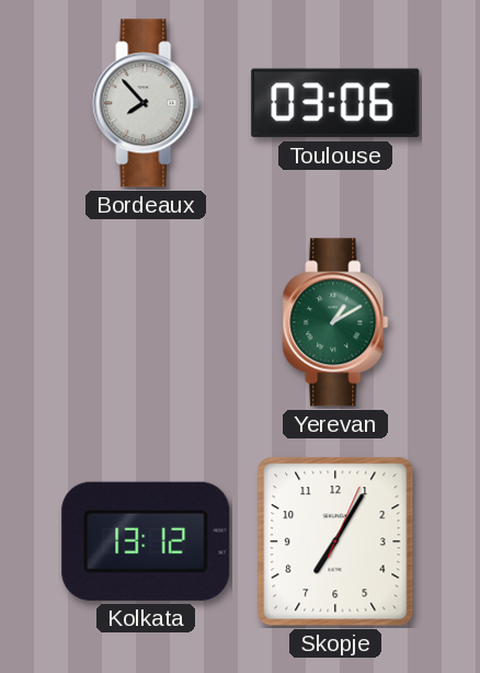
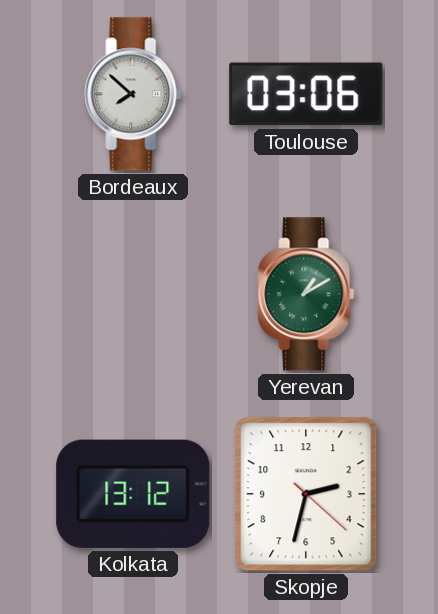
Bordeaux: 7:53 -> 7:52
Skopje: 7:05 -> 2:32
